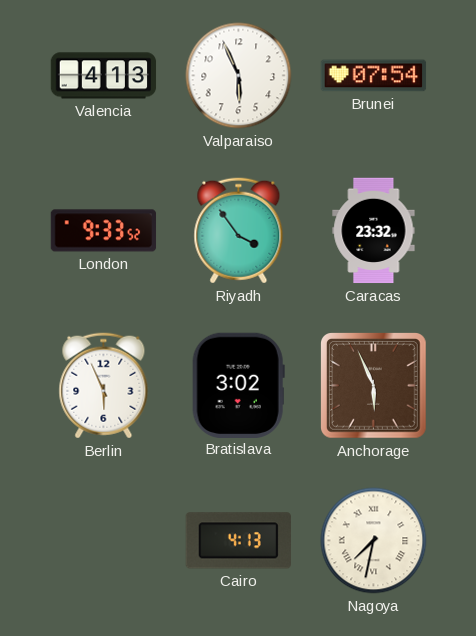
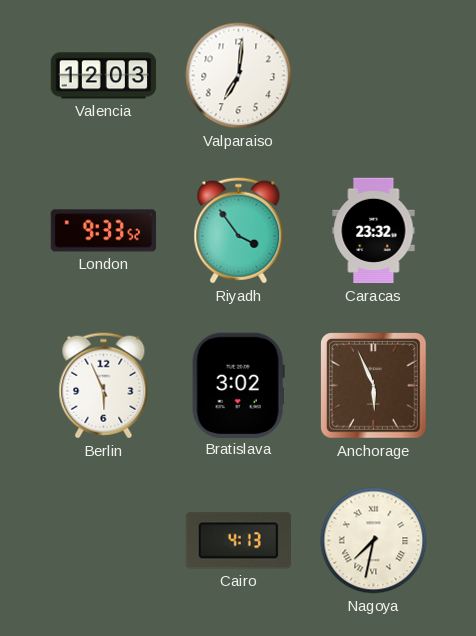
Valencia: 4:13 -> 12:03
Valparaiso: 5:56 -> 7:01
Brunei: 07:54 -> none
